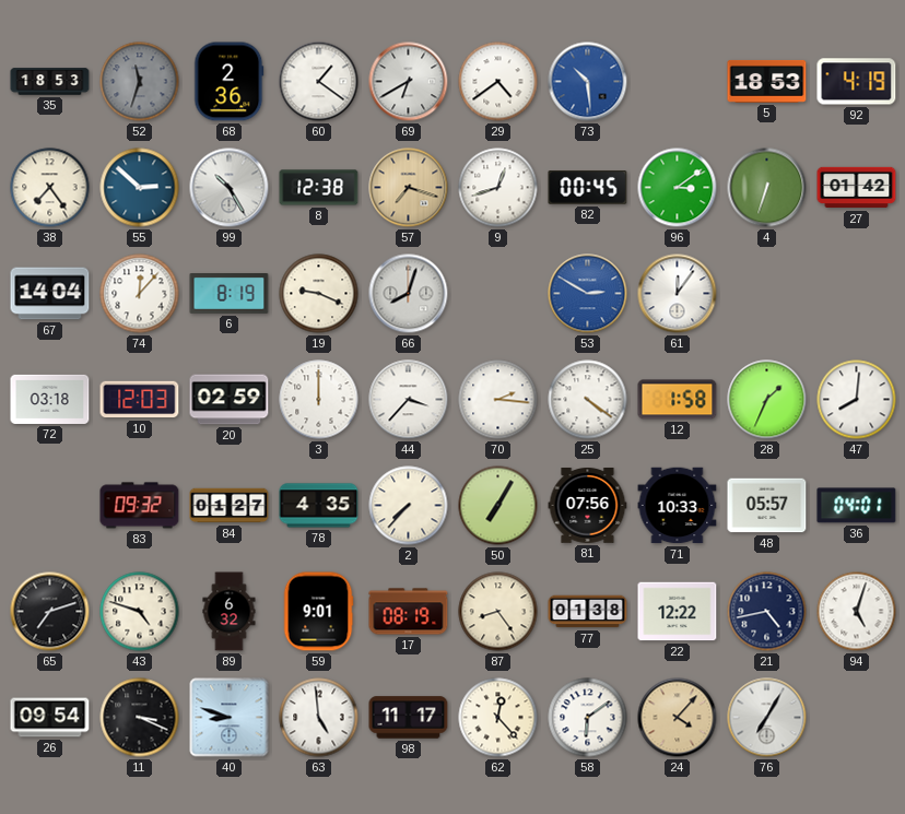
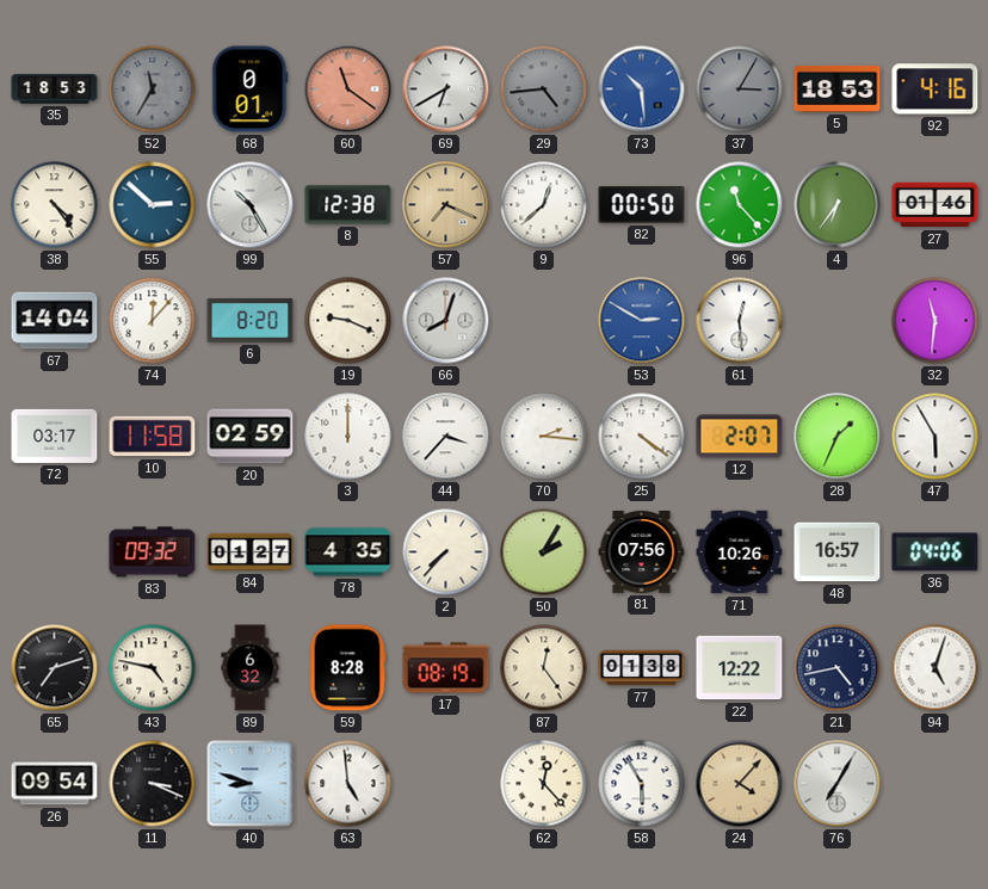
52: 11:33 -> 11:35
68: 2:36 -> 0:01
60: 1:21 -> 11:21
60 dial: white -> salmon
29: 4:39 -> 4:44
29 dial: white -> grey
37: none -> 3:05
92: 4:19 -> 4:16
38: 7:24 -> 4:24
57: 7:18 -> 7:19
9: 12:42 -> 12:38
82: 00:45 -> 00:50
96: 3:09 -> 11:23
4: 6:33 -> 6:36
27: 01:42 -> 01:46
6: 8:19 -> 8:20
61: 12:06 -> 12:29
32: none -> 11:31
72: 03:18 -> 03:17
10: 12:03 -> 11:58
12: 1:58 -> 2:07
47: 8:01 -> 5:55
50: 7:05 -> 2:05
71: 10:33 -> 10:26
48: 05:57 -> 16:57
36: 04:01 -> 04:06
43: 4:48 -> 4:47
59: 9:01 -> 8:28
87: 8:24 -> 12:24
98: 11:17 -> none
58: 6:09 -> 5:55
